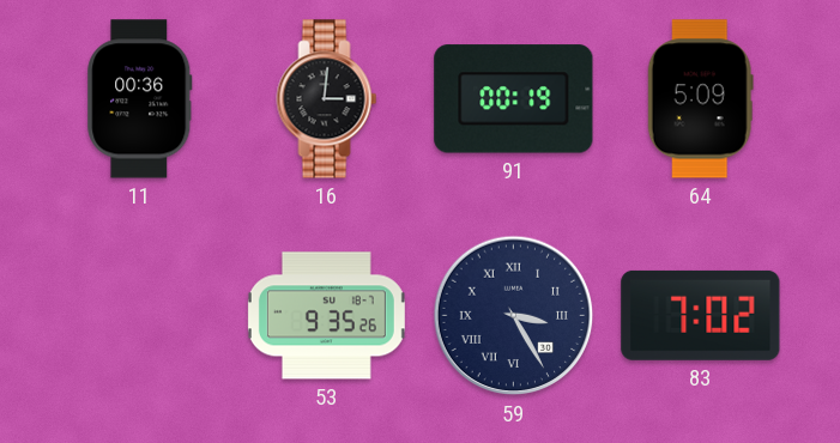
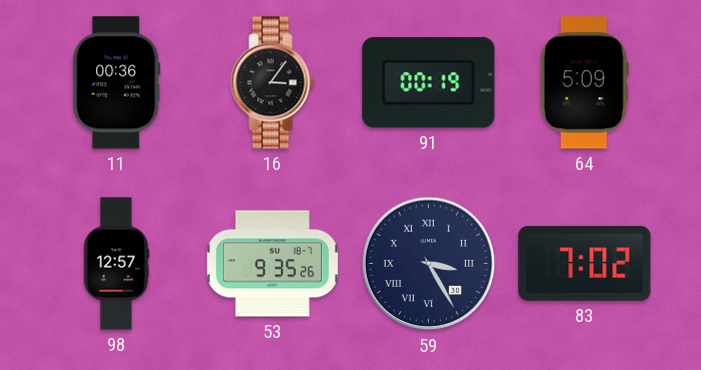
16: 3:01 -> 3:06
98: none -> 12:57
